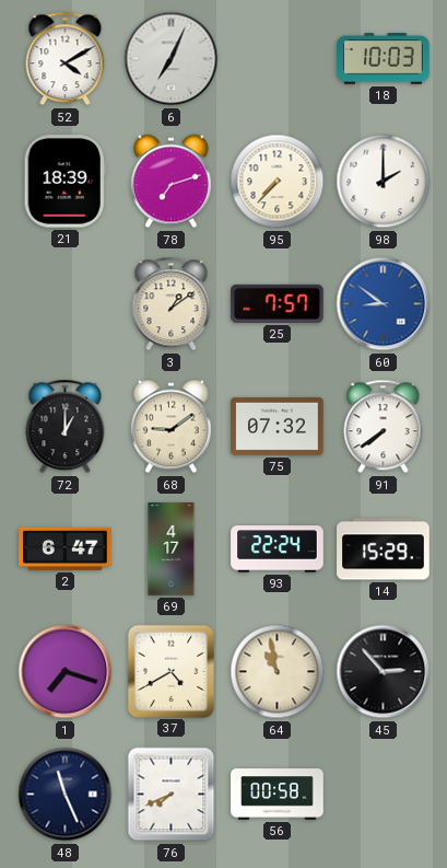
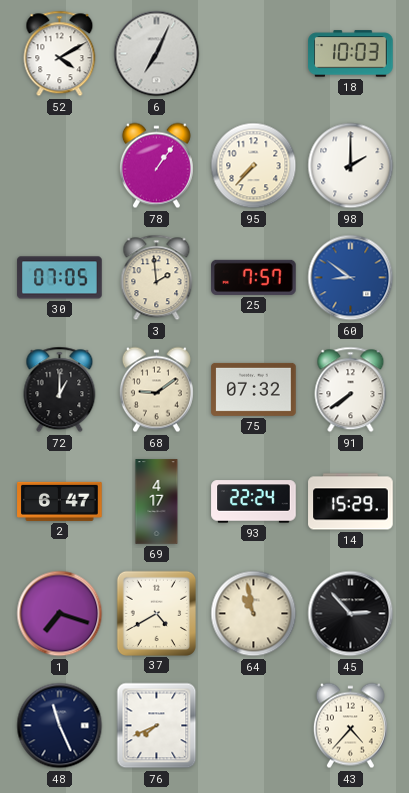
21: 18:39 -> none
78: 7:12 -> 1:06
30: none -> 07:05
3: 1:09 -> 1:59
56: 00:58 -> none
43: none -> 4:37
